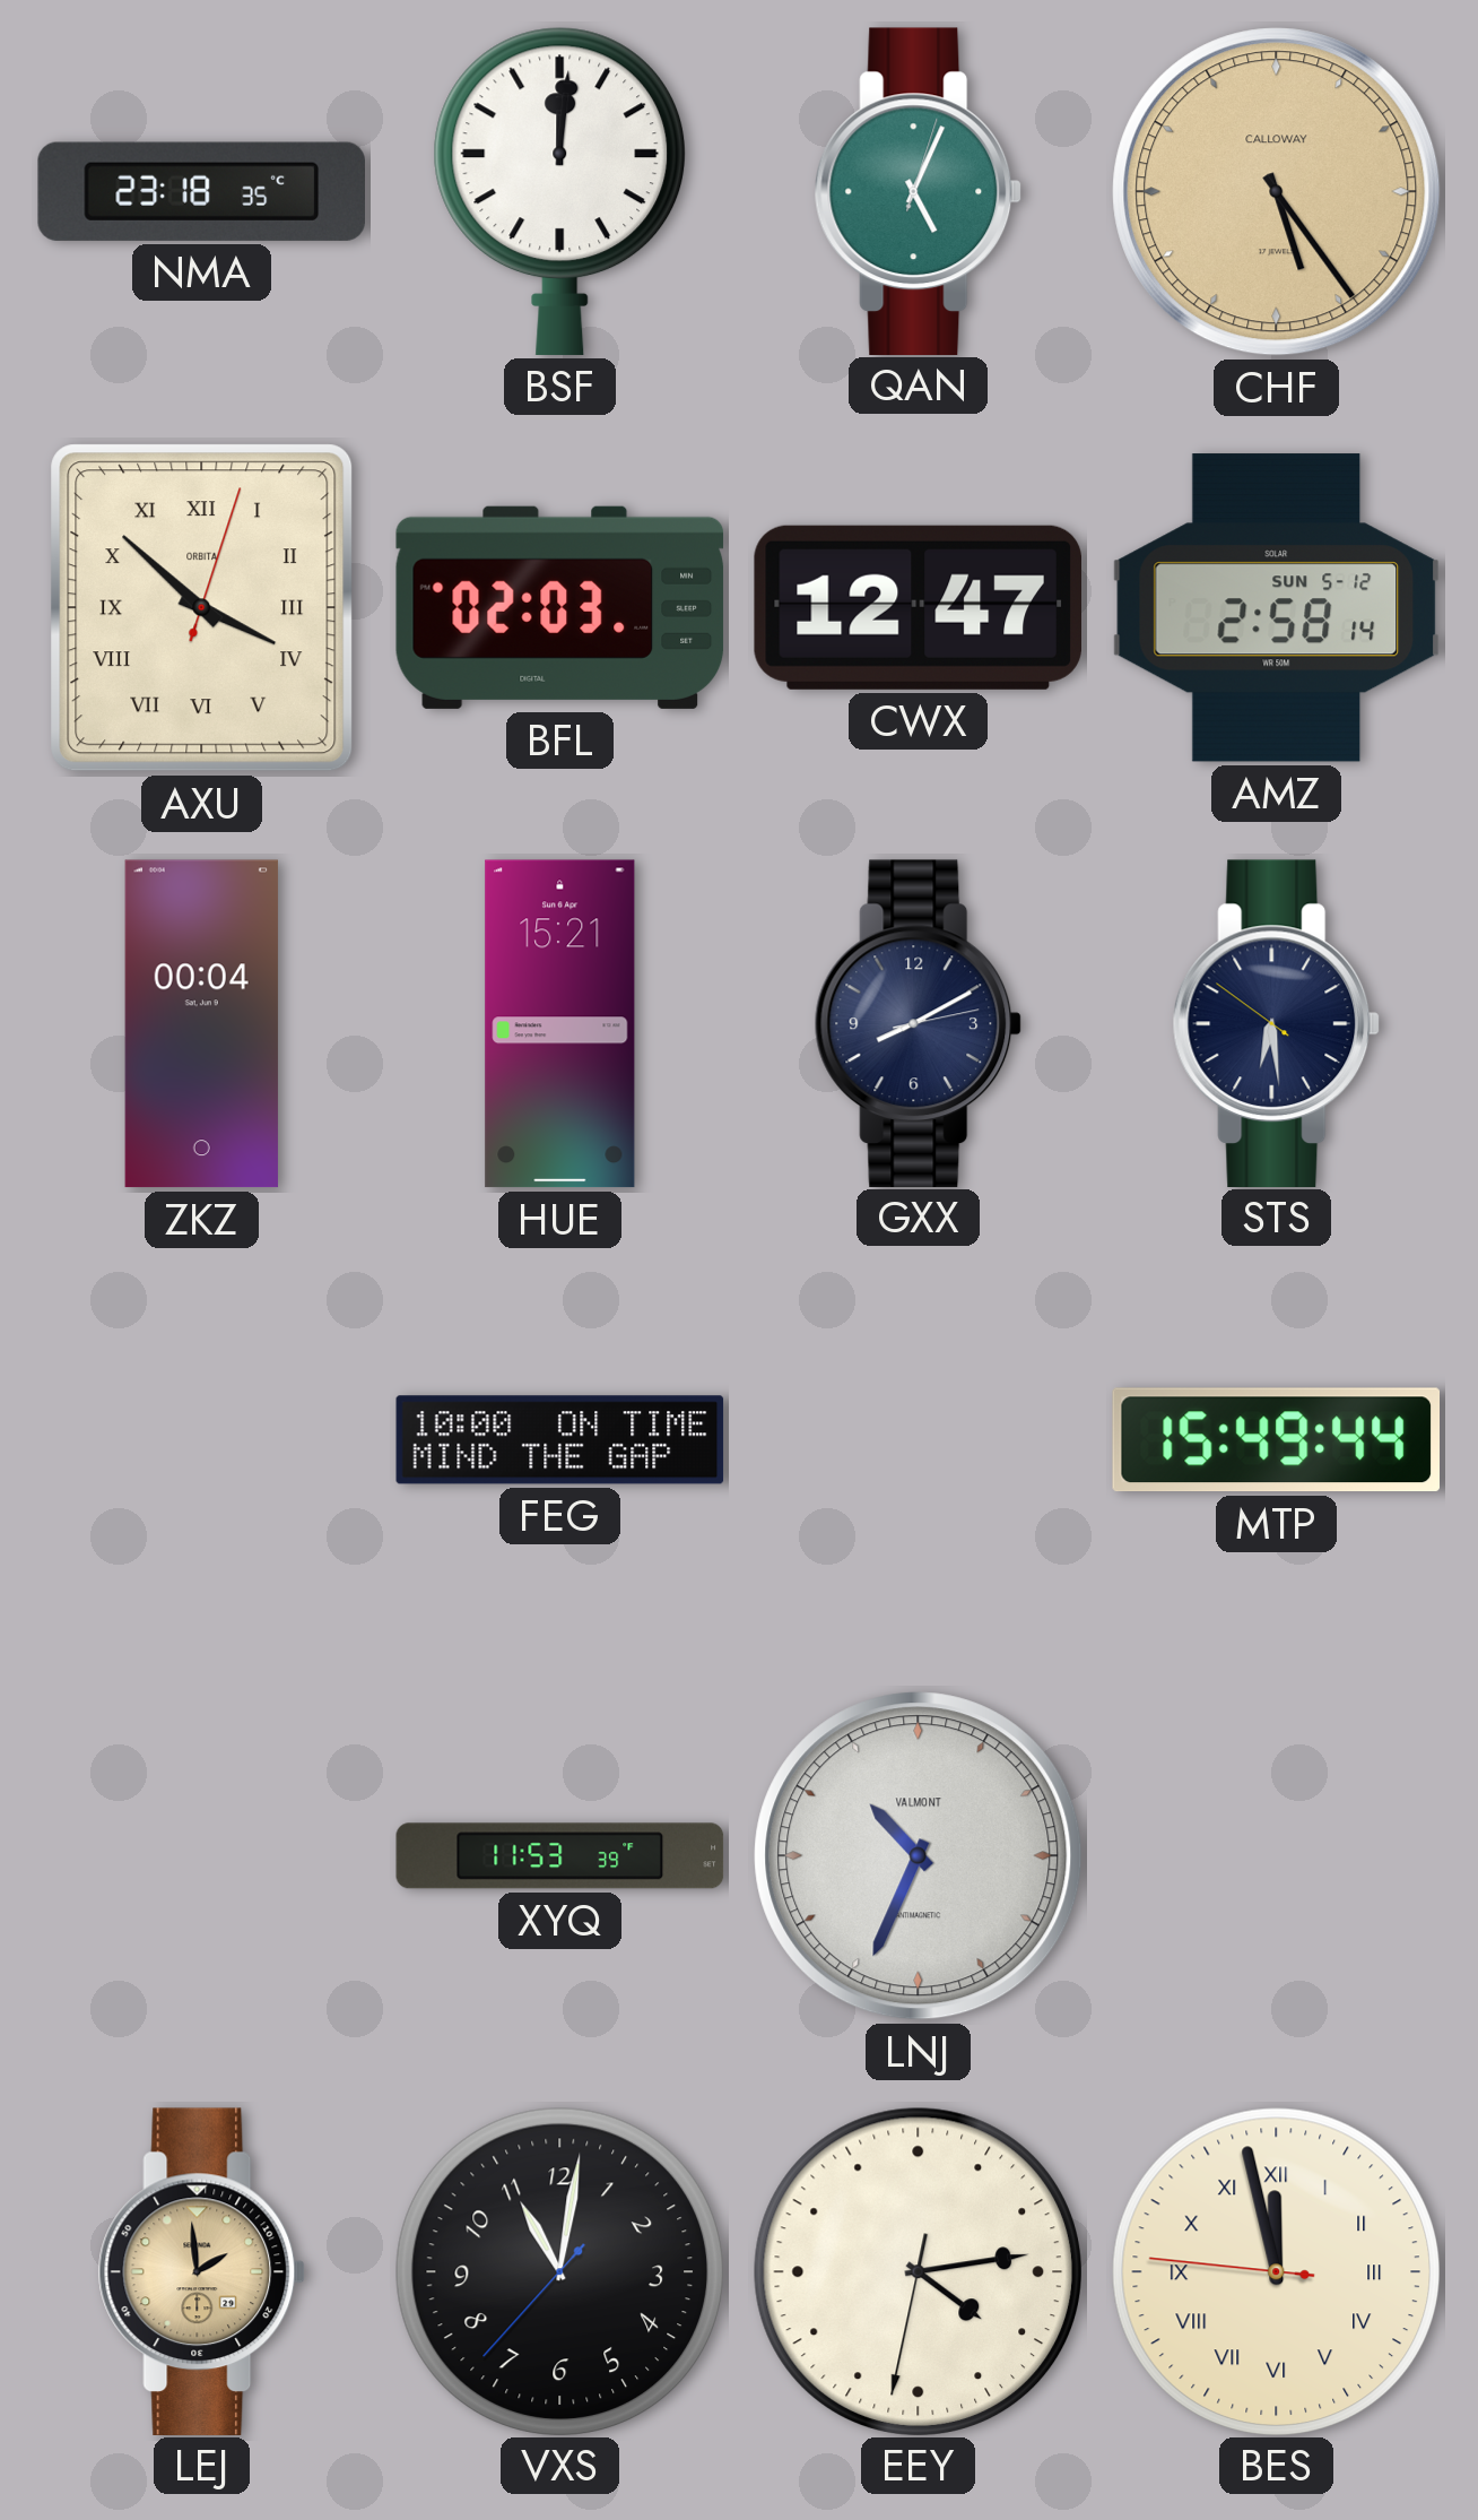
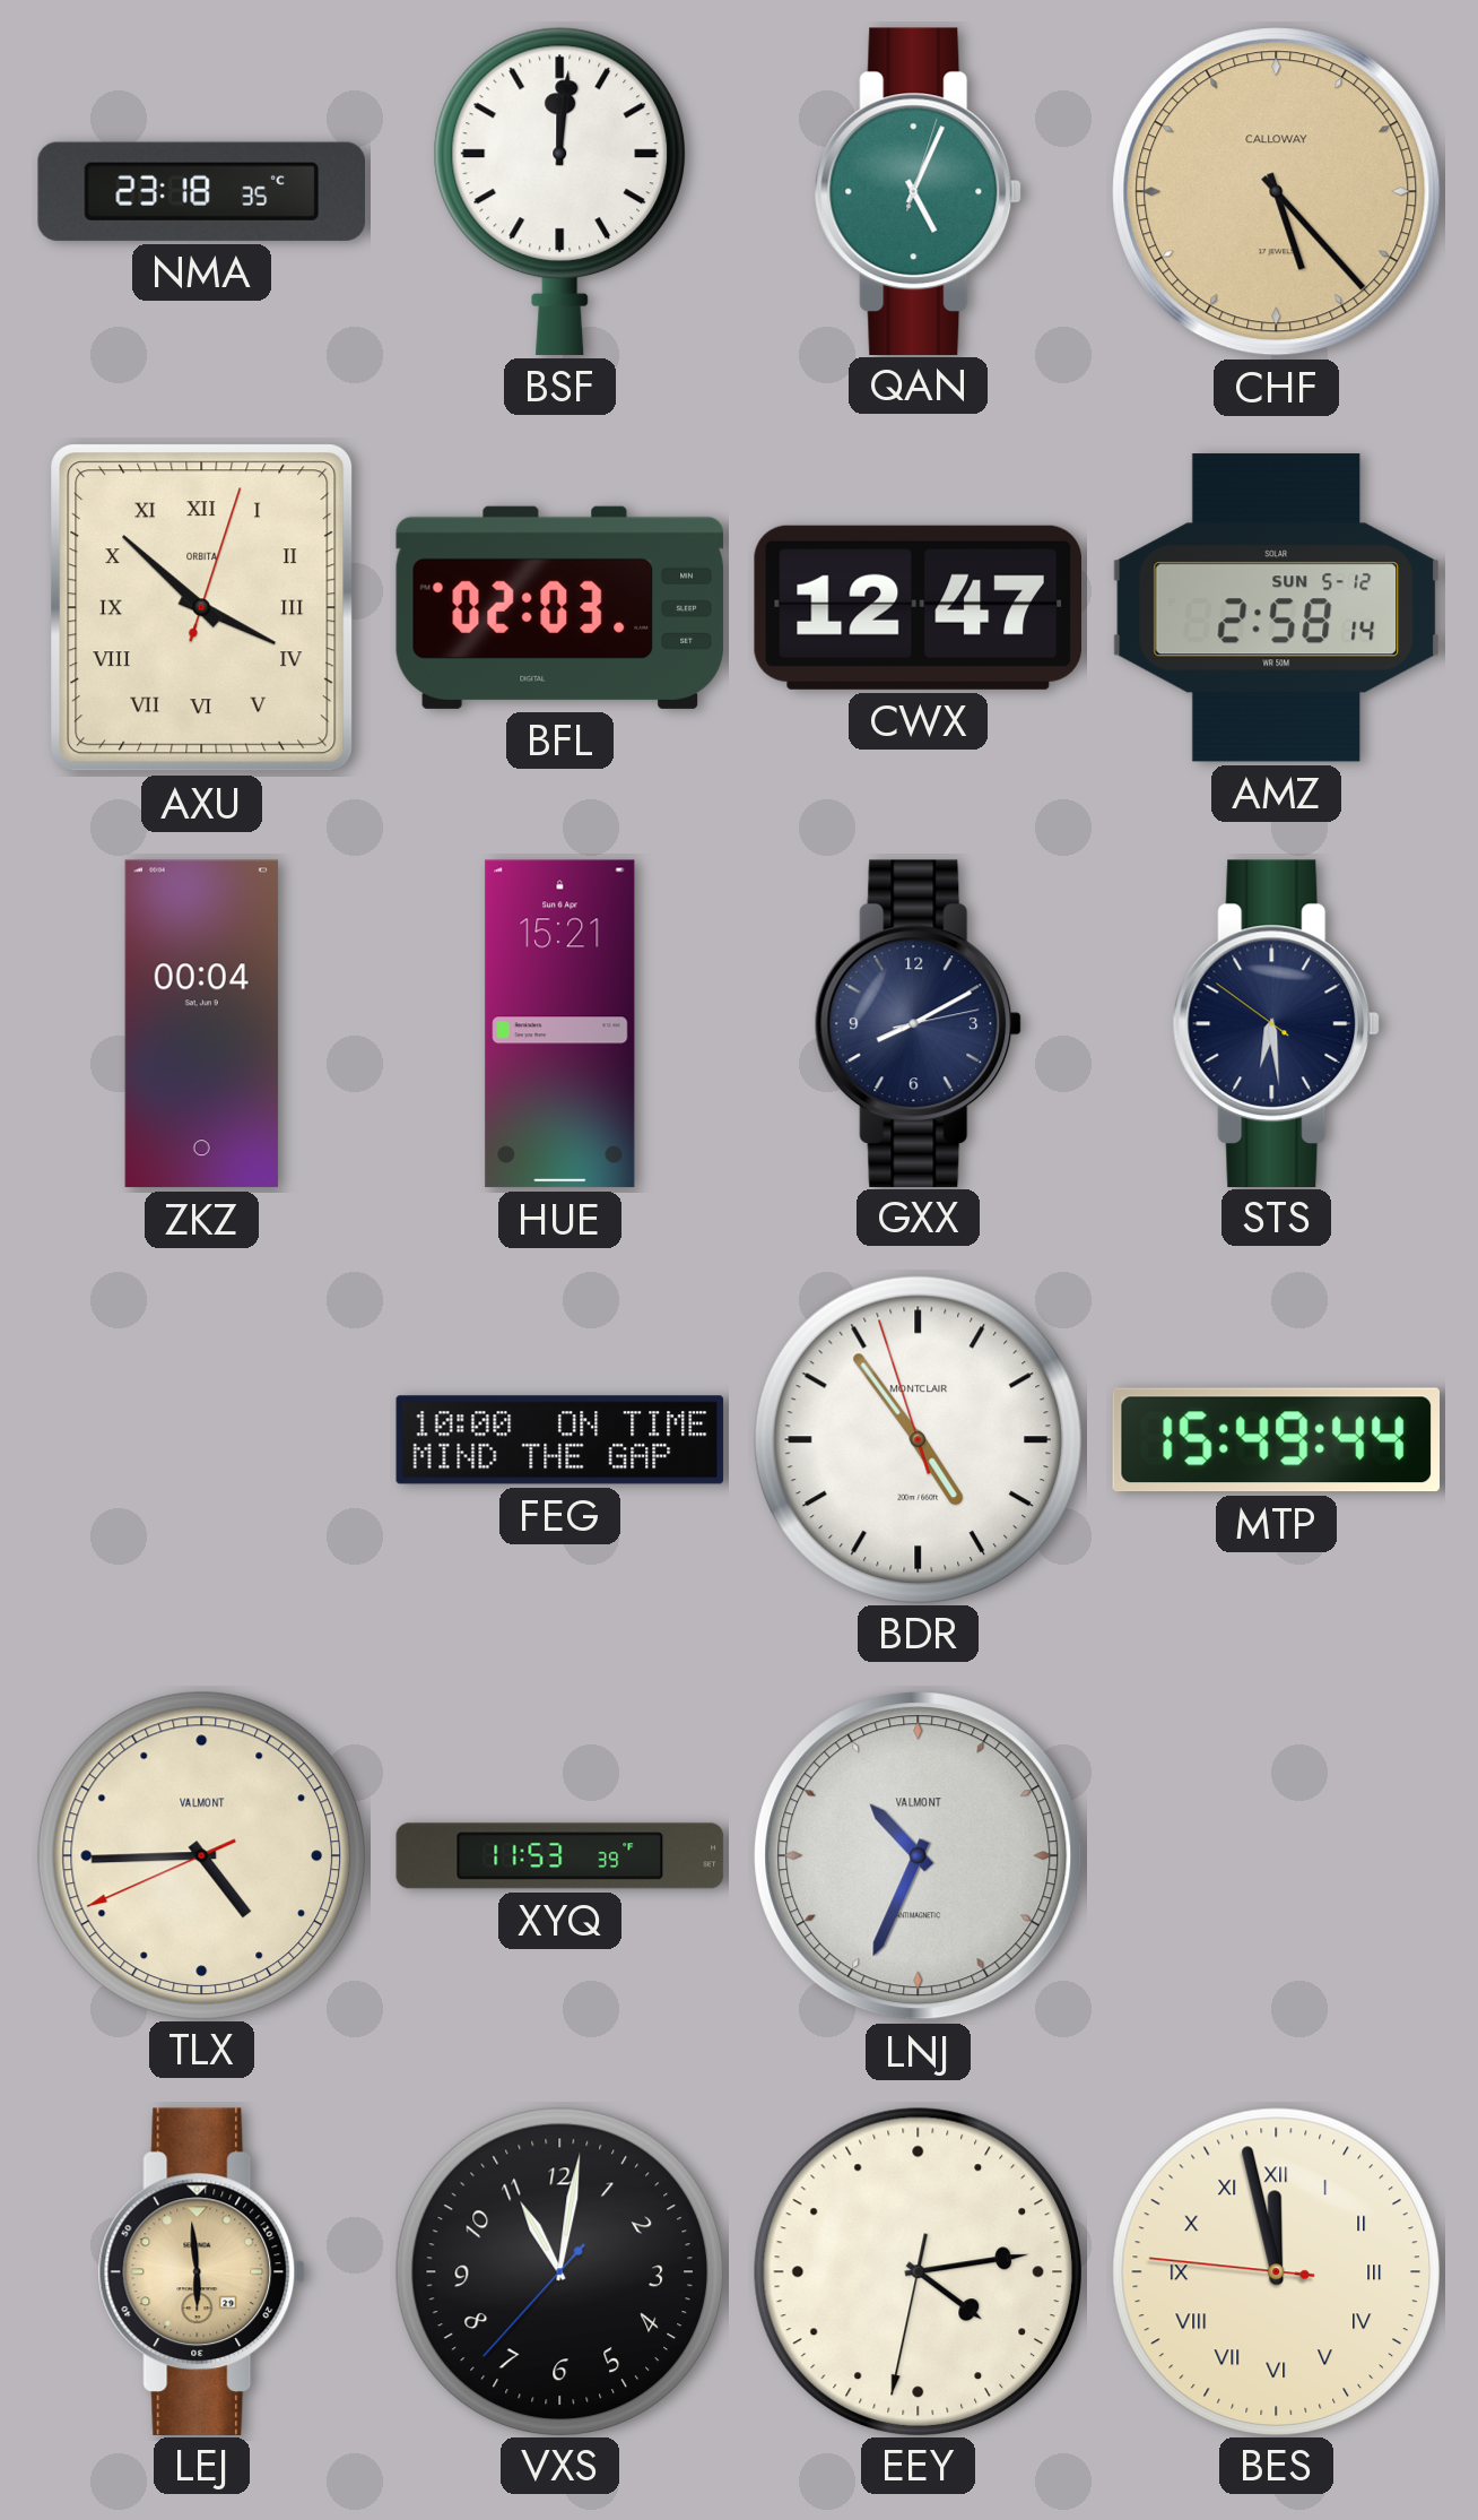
CHF: 5:24 -> 5:23
BDR: none -> 4:53
TLX: none -> 4:44
LEJ: 1:59 -> 5:59
